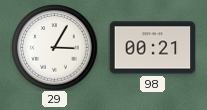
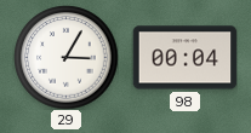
98: 00:21 -> 00:04
